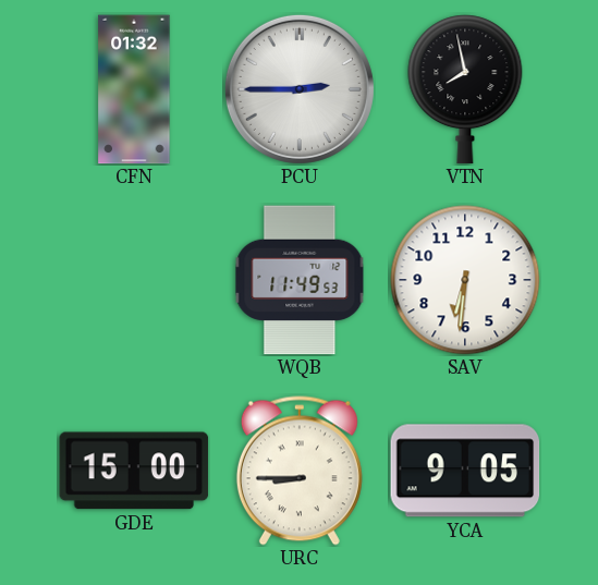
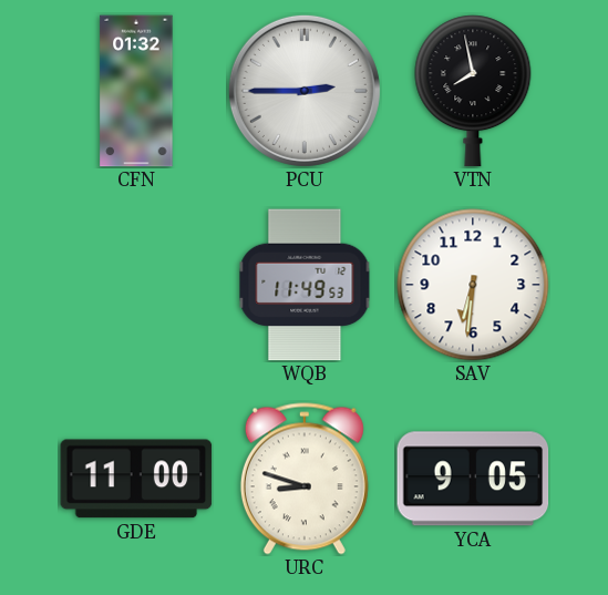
GDE: 15:00 -> 11:00
URC: 8:45 -> 8:48
